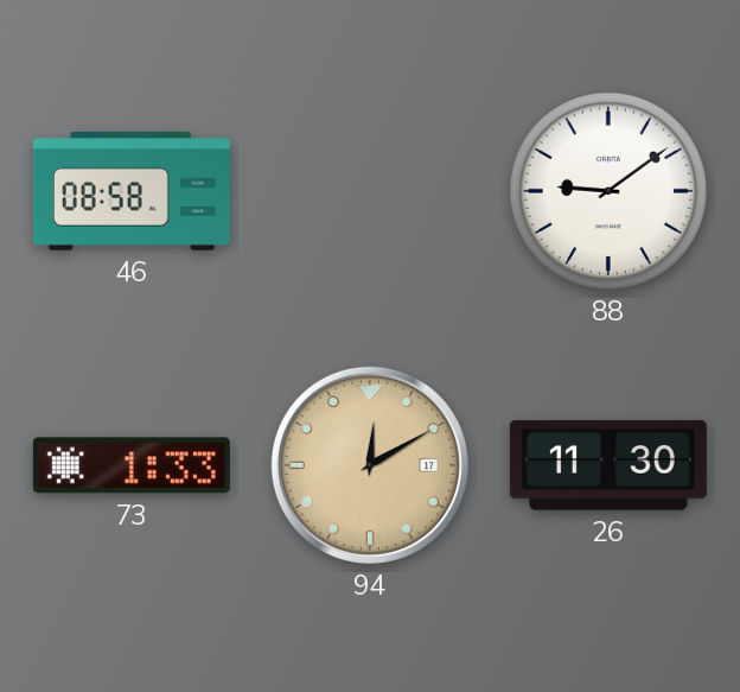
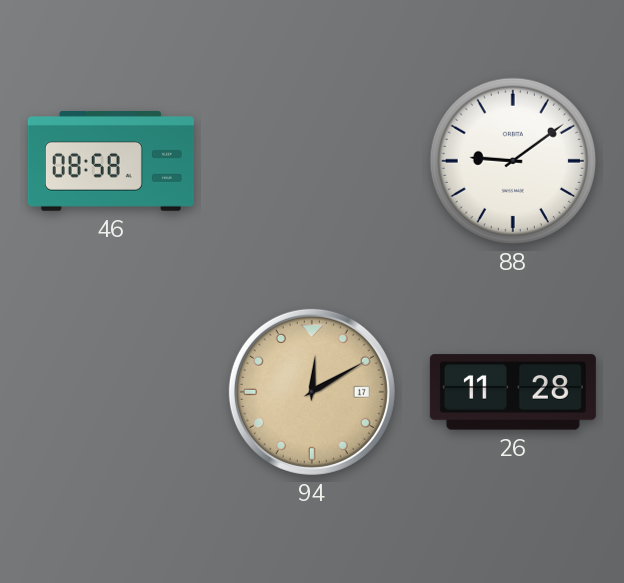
73: 1:33 -> none
26: 11:30 -> 11:28
